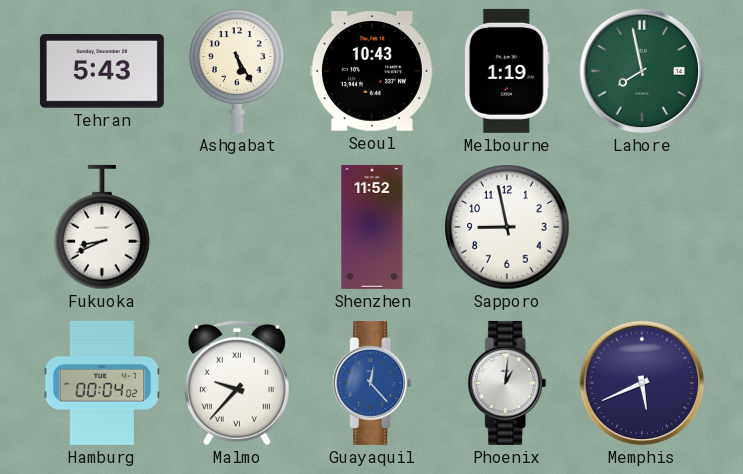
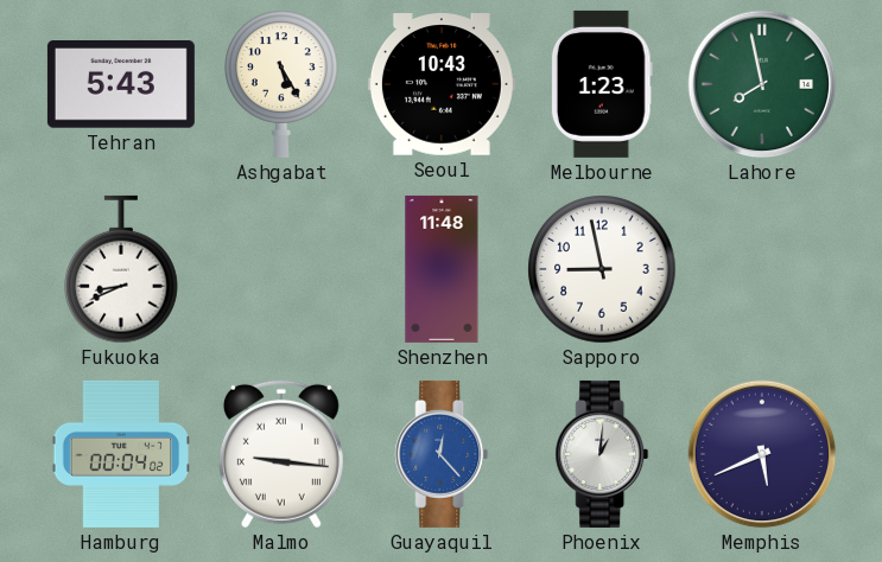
Melbourne: 1:19 -> 1:23
Shenzhen: 11:52 -> 11:48
Malmo: 9:37 -> 9:16
